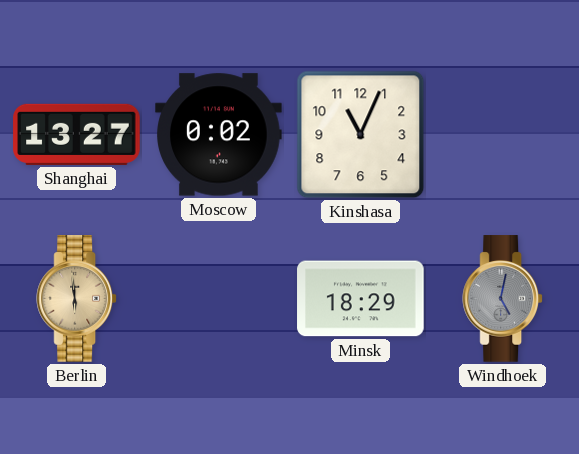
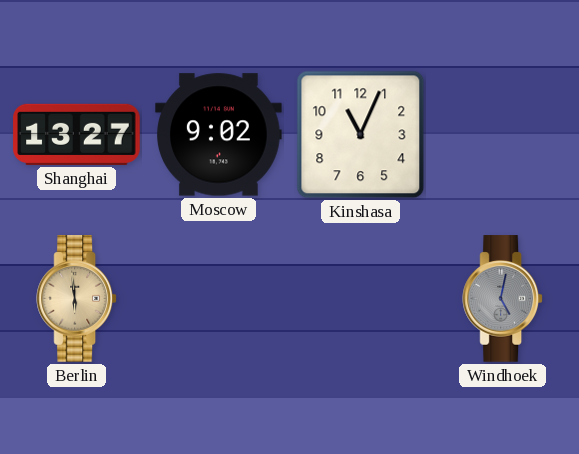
Moscow: 0:02 -> 9:02
Minsk: 18:29 -> none
